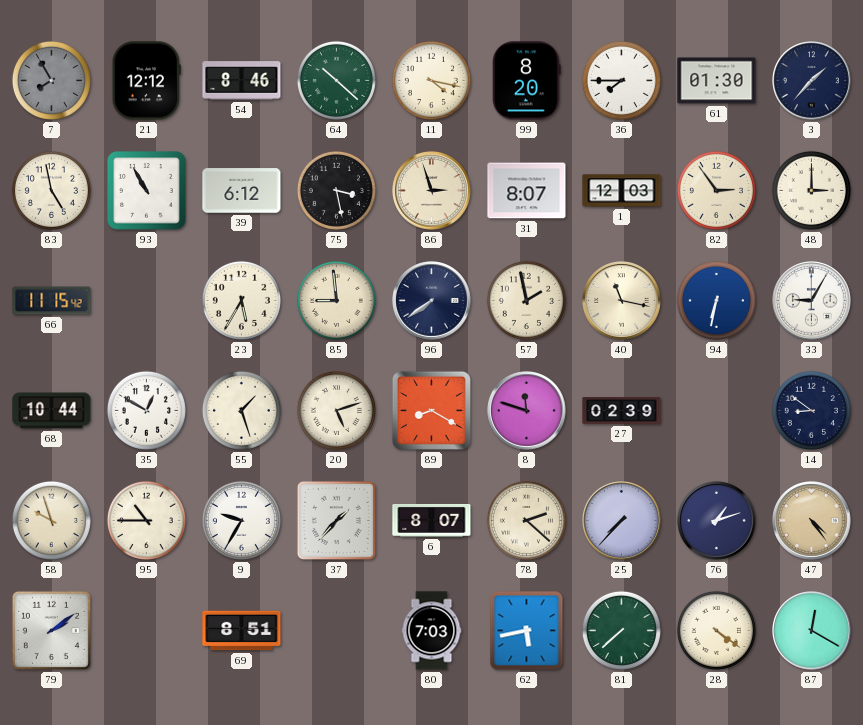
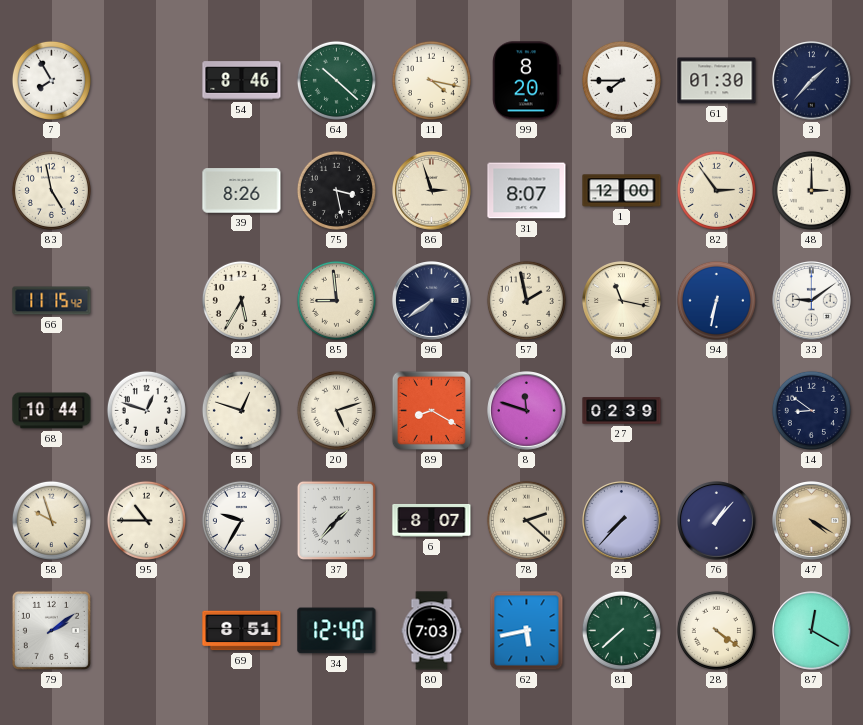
7 dial: grey -> white
21: 12:12 -> none
93: 10:55 -> none
39: 6:12 -> 8:26
1: 12:03 -> 12:00
33: 9:05 -> 9:09
35: 12:50 -> 12:48
55: 1:27 -> 12:48
76: 1:12 -> 1:07
47: 4:24 -> 4:20
34: none -> 12:40
